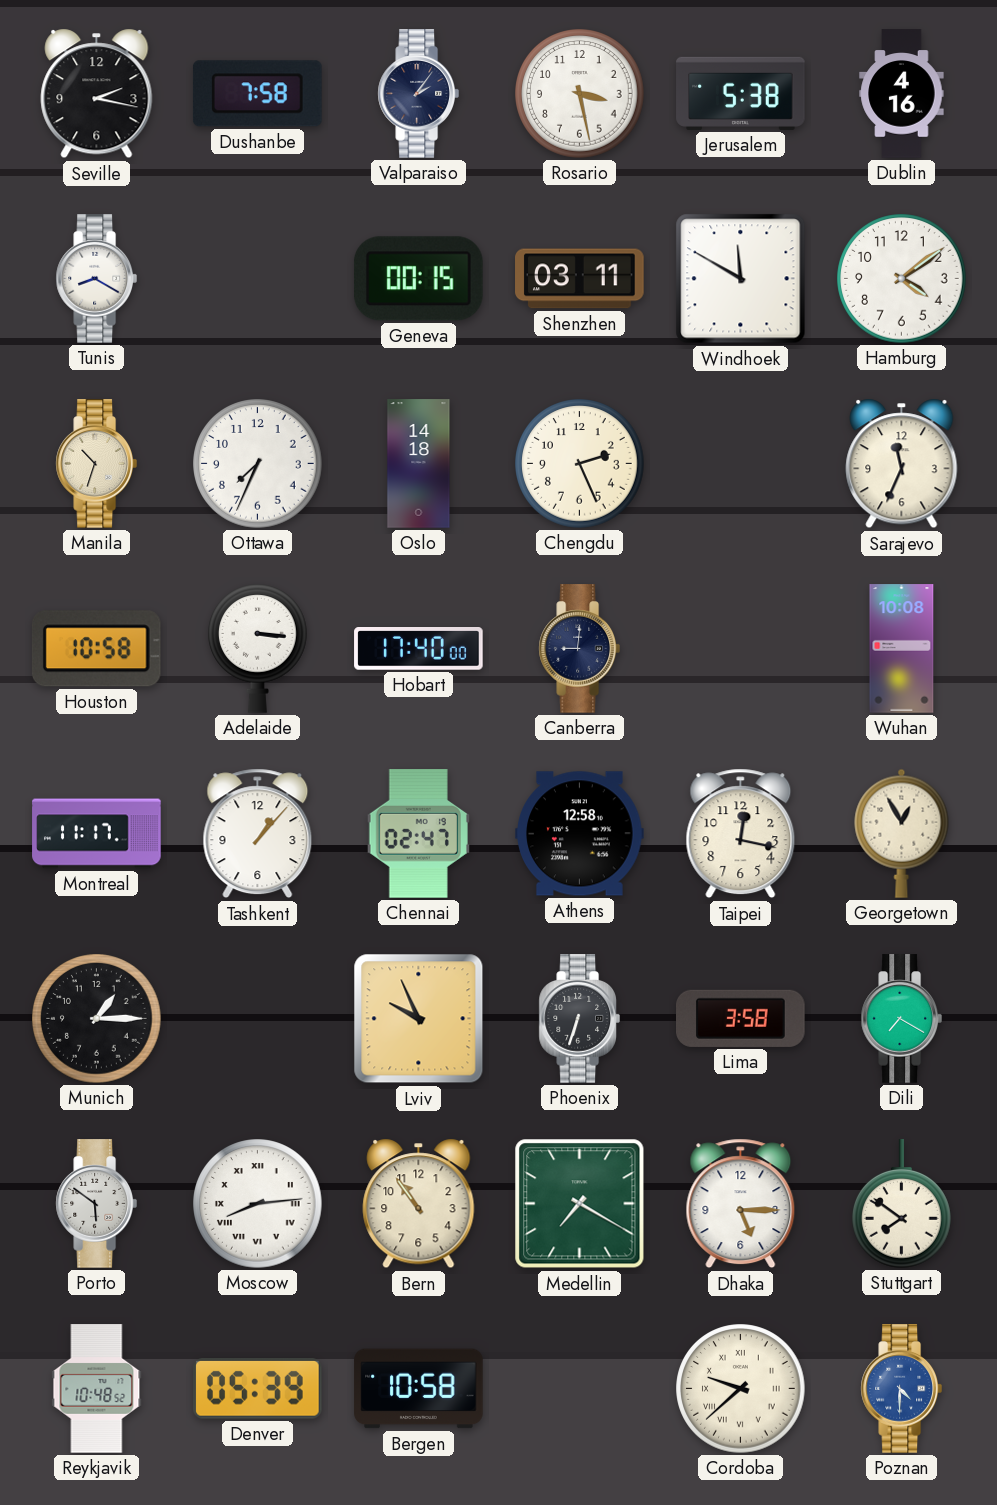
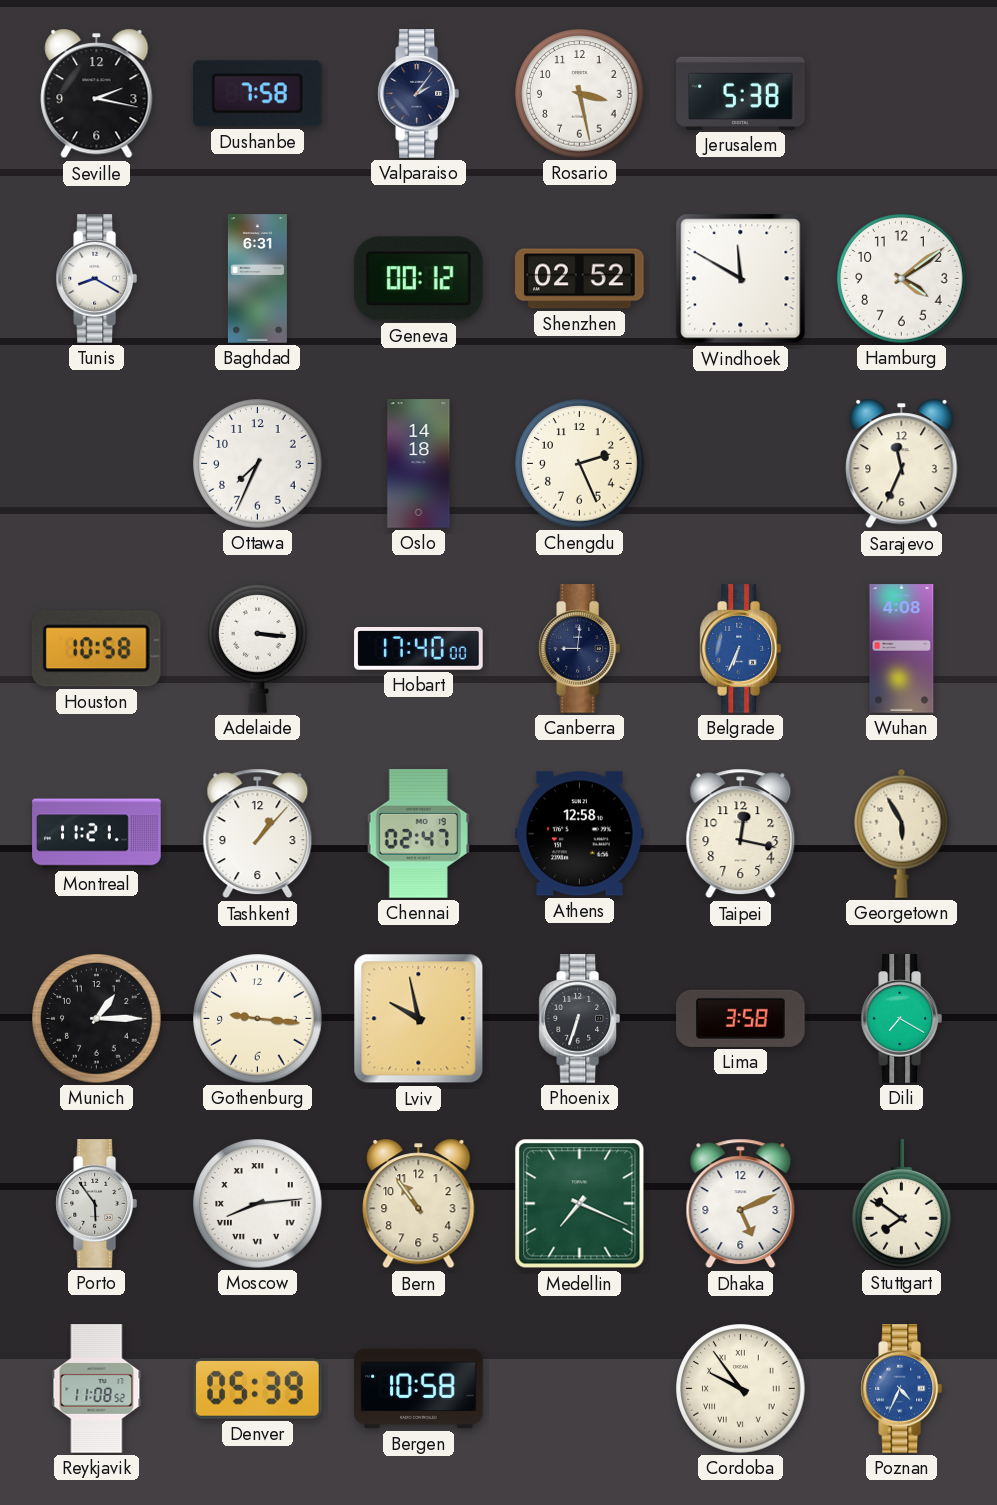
Dublin: 4:16 -> none
Baghdad: none -> 6:31
Geneva: 00:15 -> 00:12
Shenzhen: 03:11 -> 02:52
Manila: 10:33 -> none
Belgrade: none -> 6:34
Wuhan: 10:08 -> 4:08
Montreal: 11:17 -> 11:21
Georgetown: 12:55 -> 5:55
Gothenburg: none -> 9:16
Lviv: 9:56 -> 9:58
Porto: 5:51 -> 5:54
Medellin: 7:20 -> 7:19
Dhaka: 5:15 -> 5:11
Reykjavik: 10:48 -> 11:08
Cordoba: 9:38 -> 9:54
Poznan: 4:30 -> 4:34
